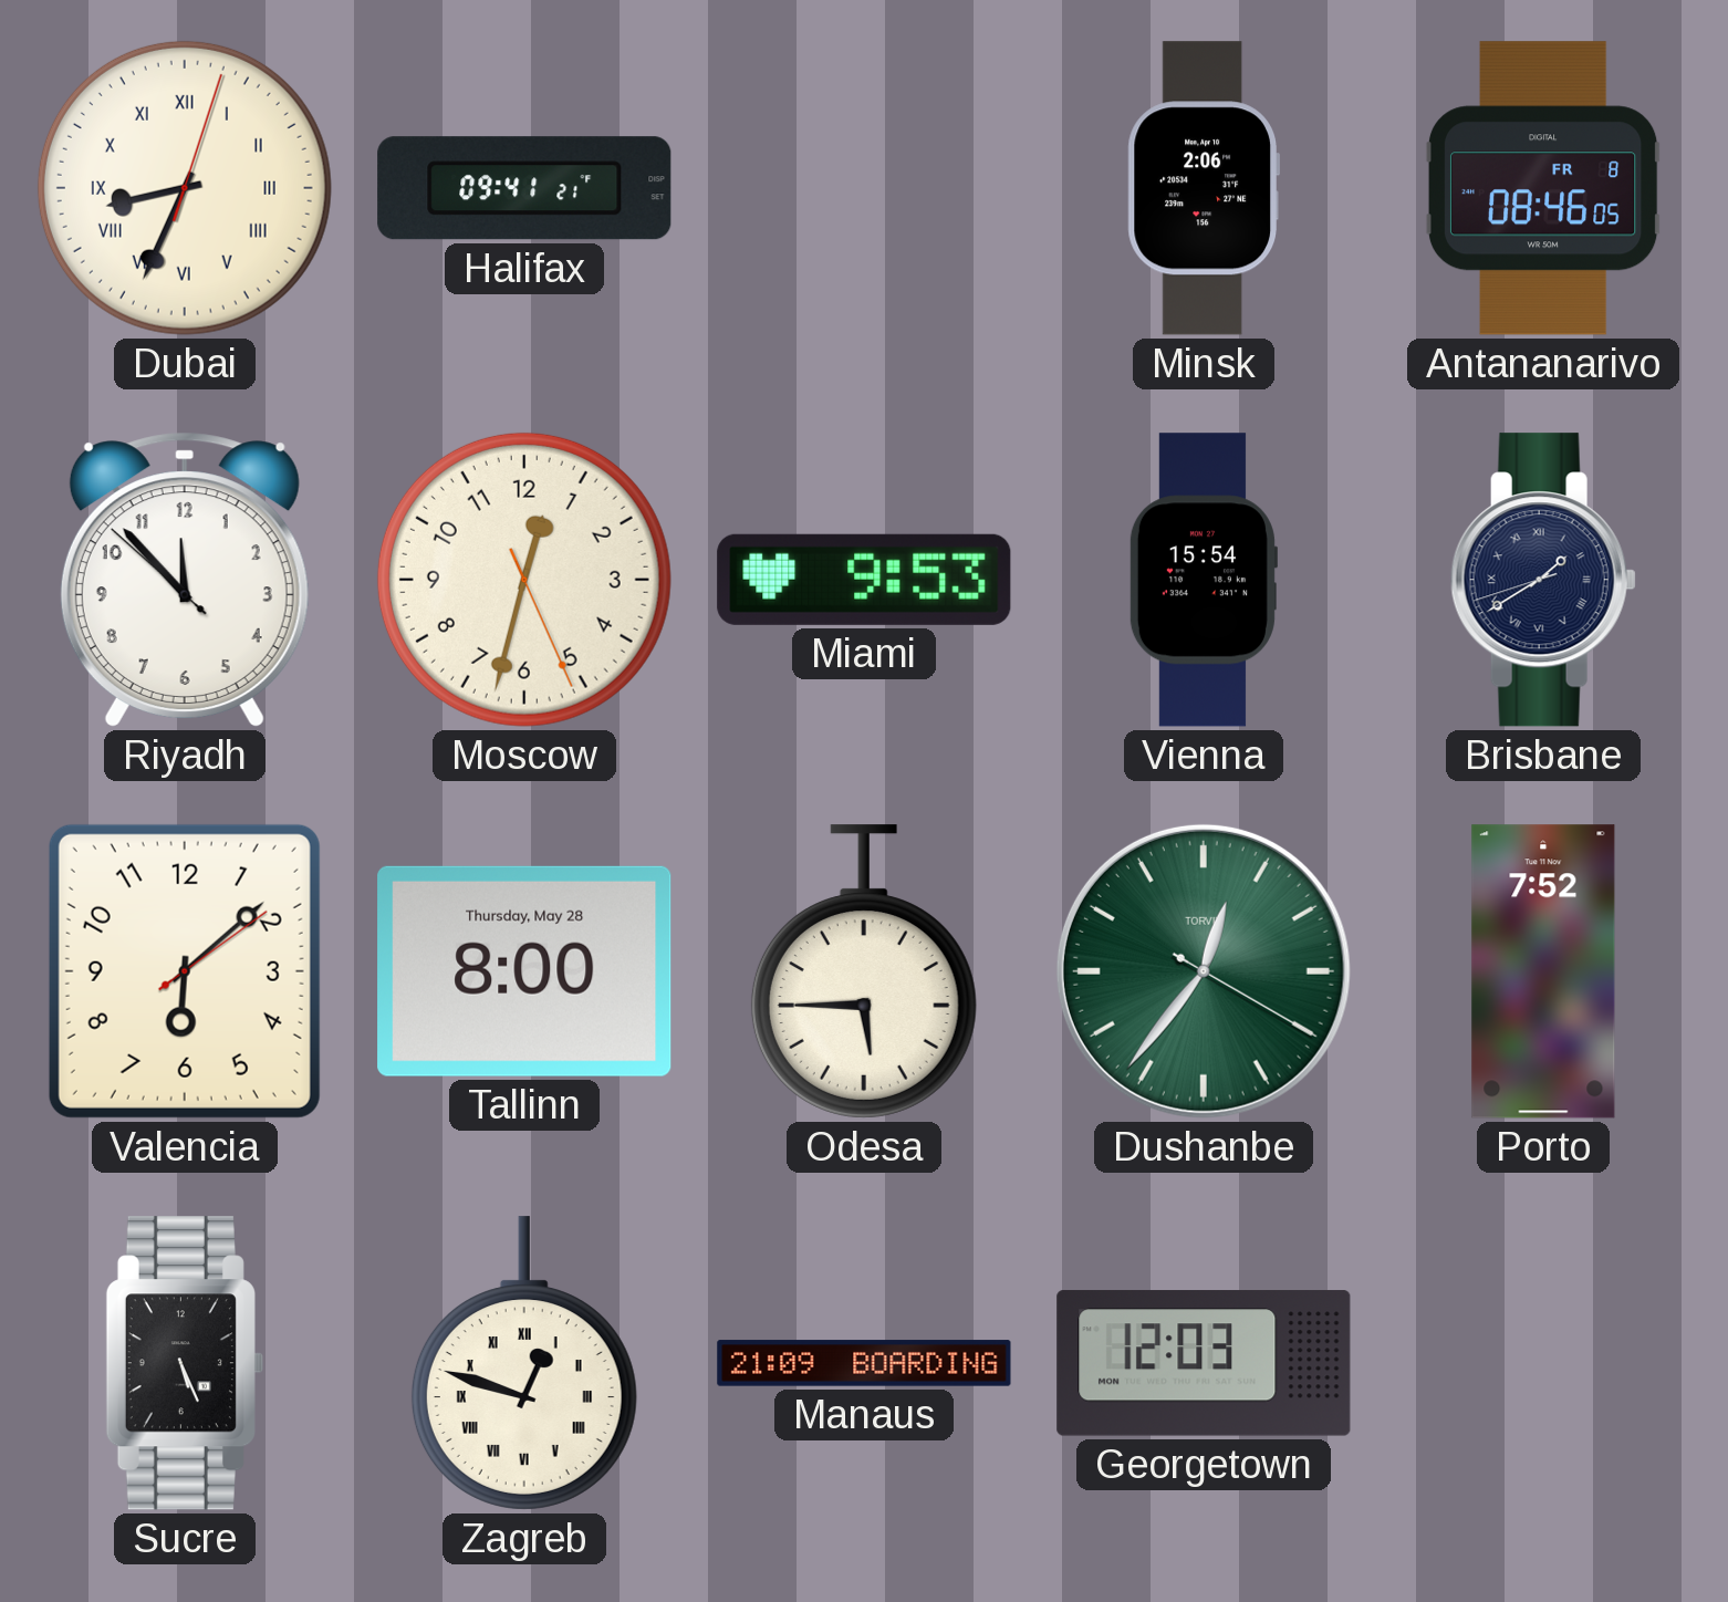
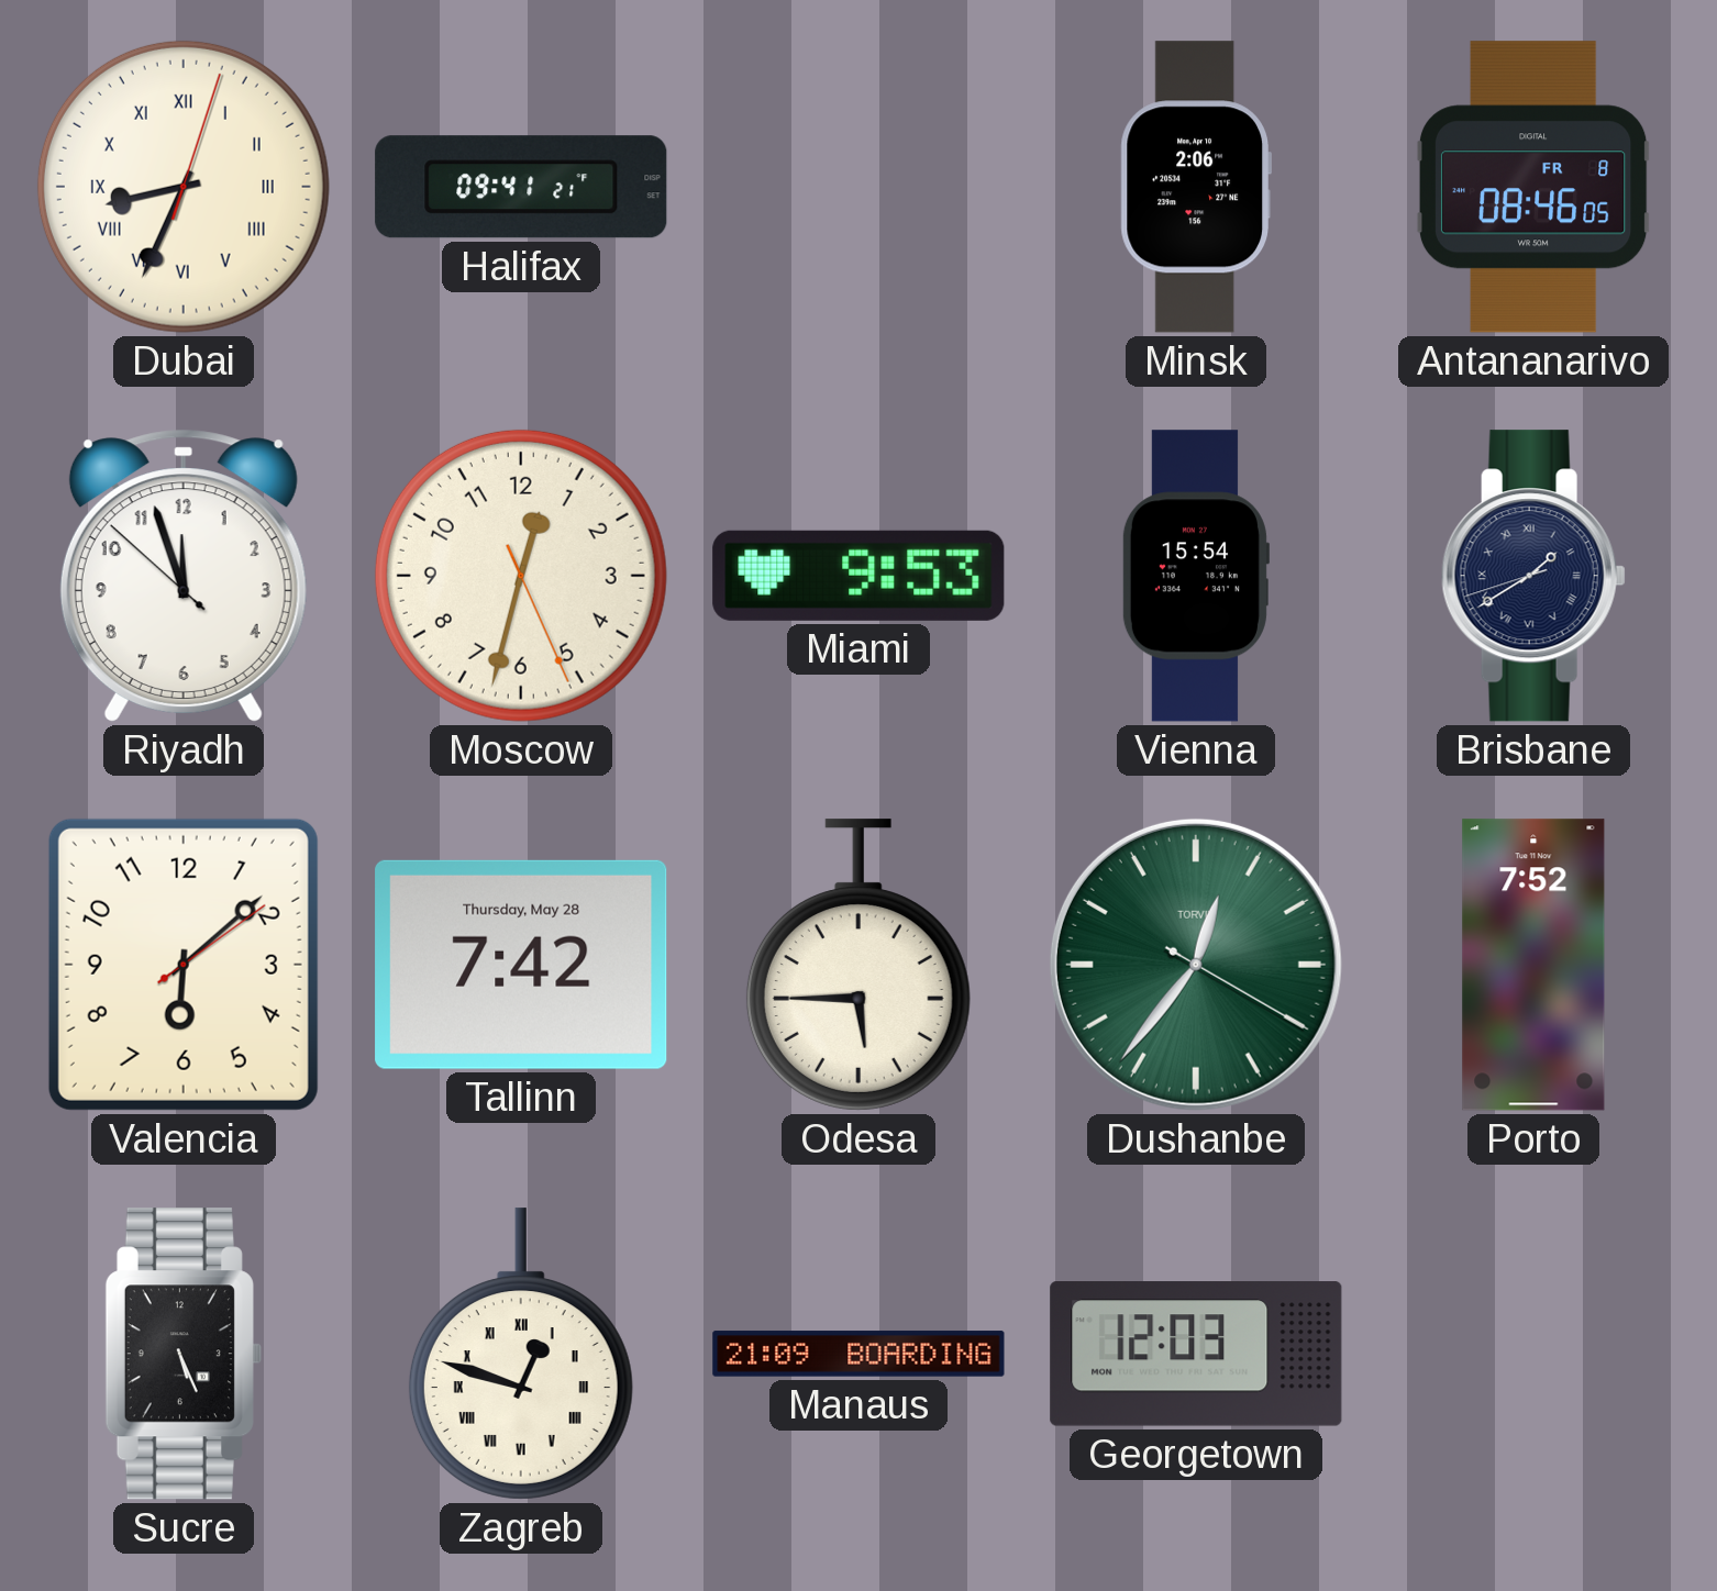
Riyadh: 11:52 -> 11:56
Tallinn: 8:00 -> 7:42
